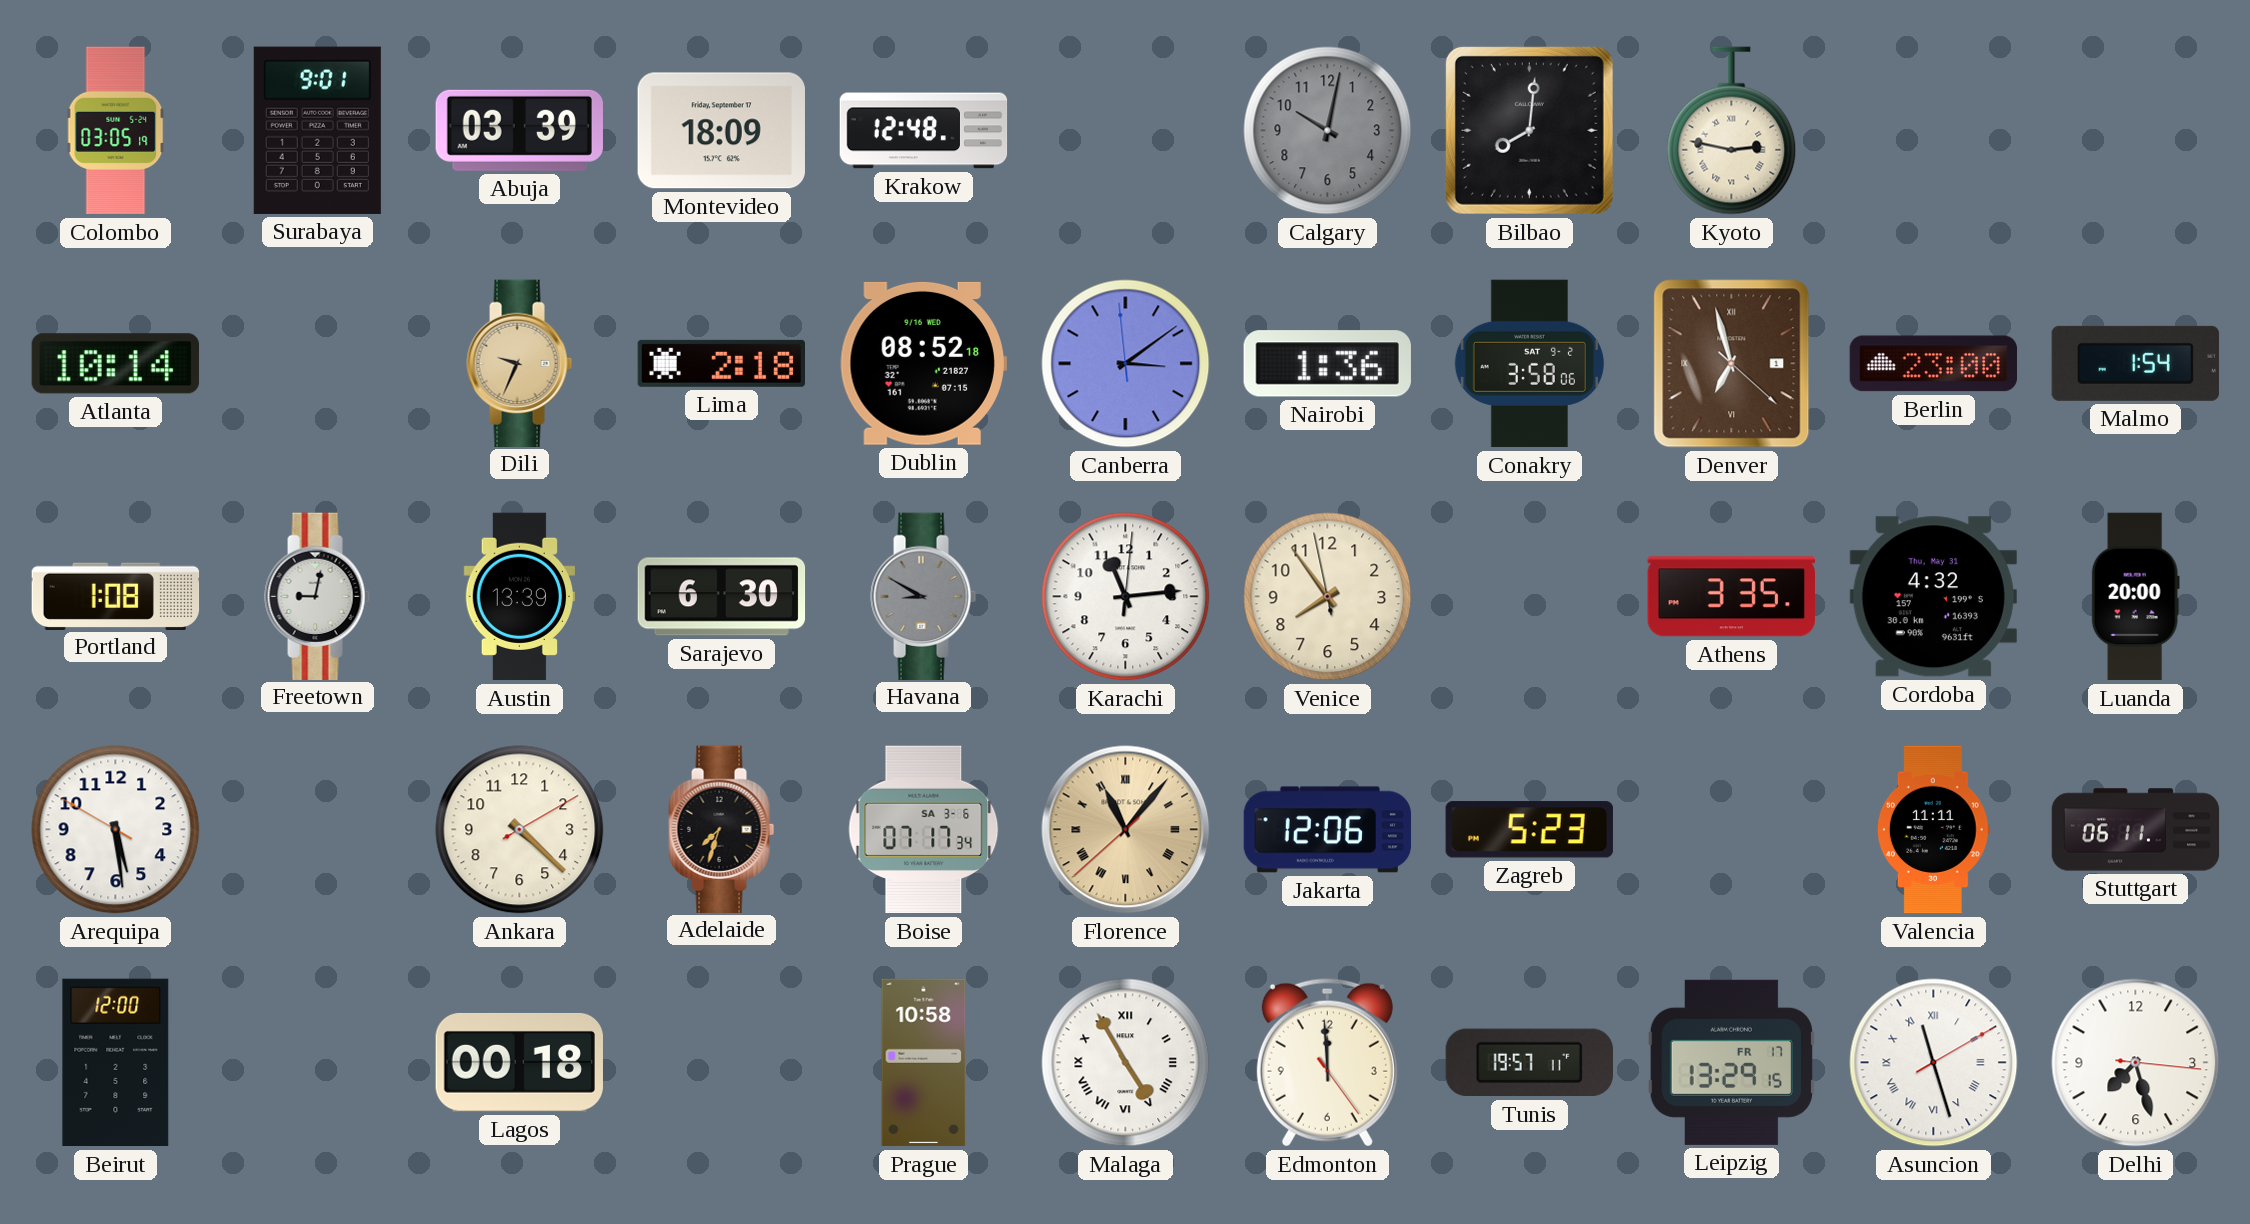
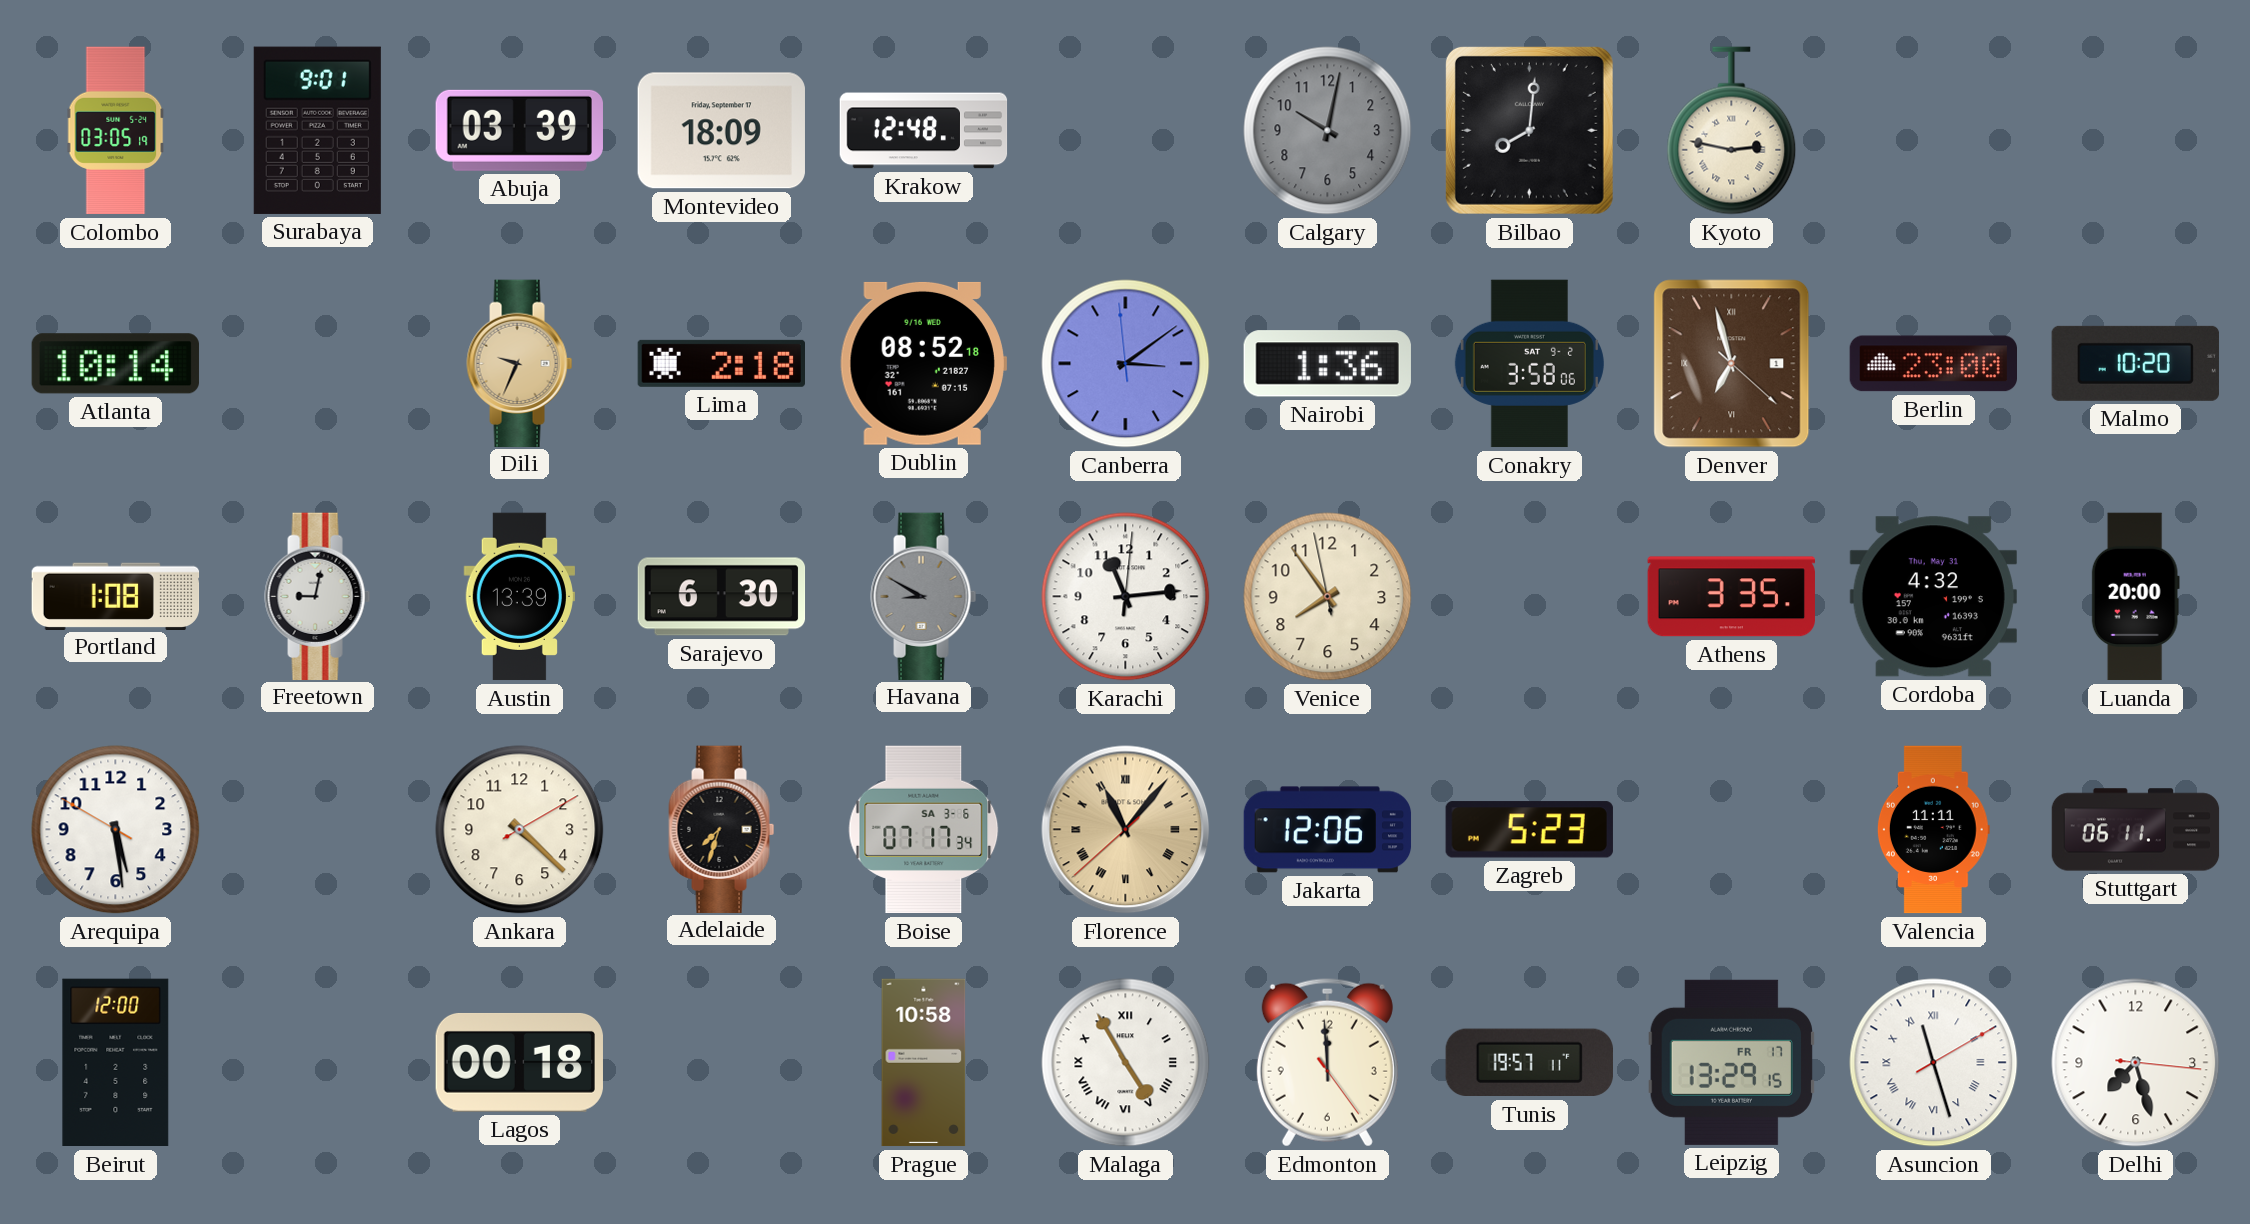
Malmo: 1:54 -> 10:20
